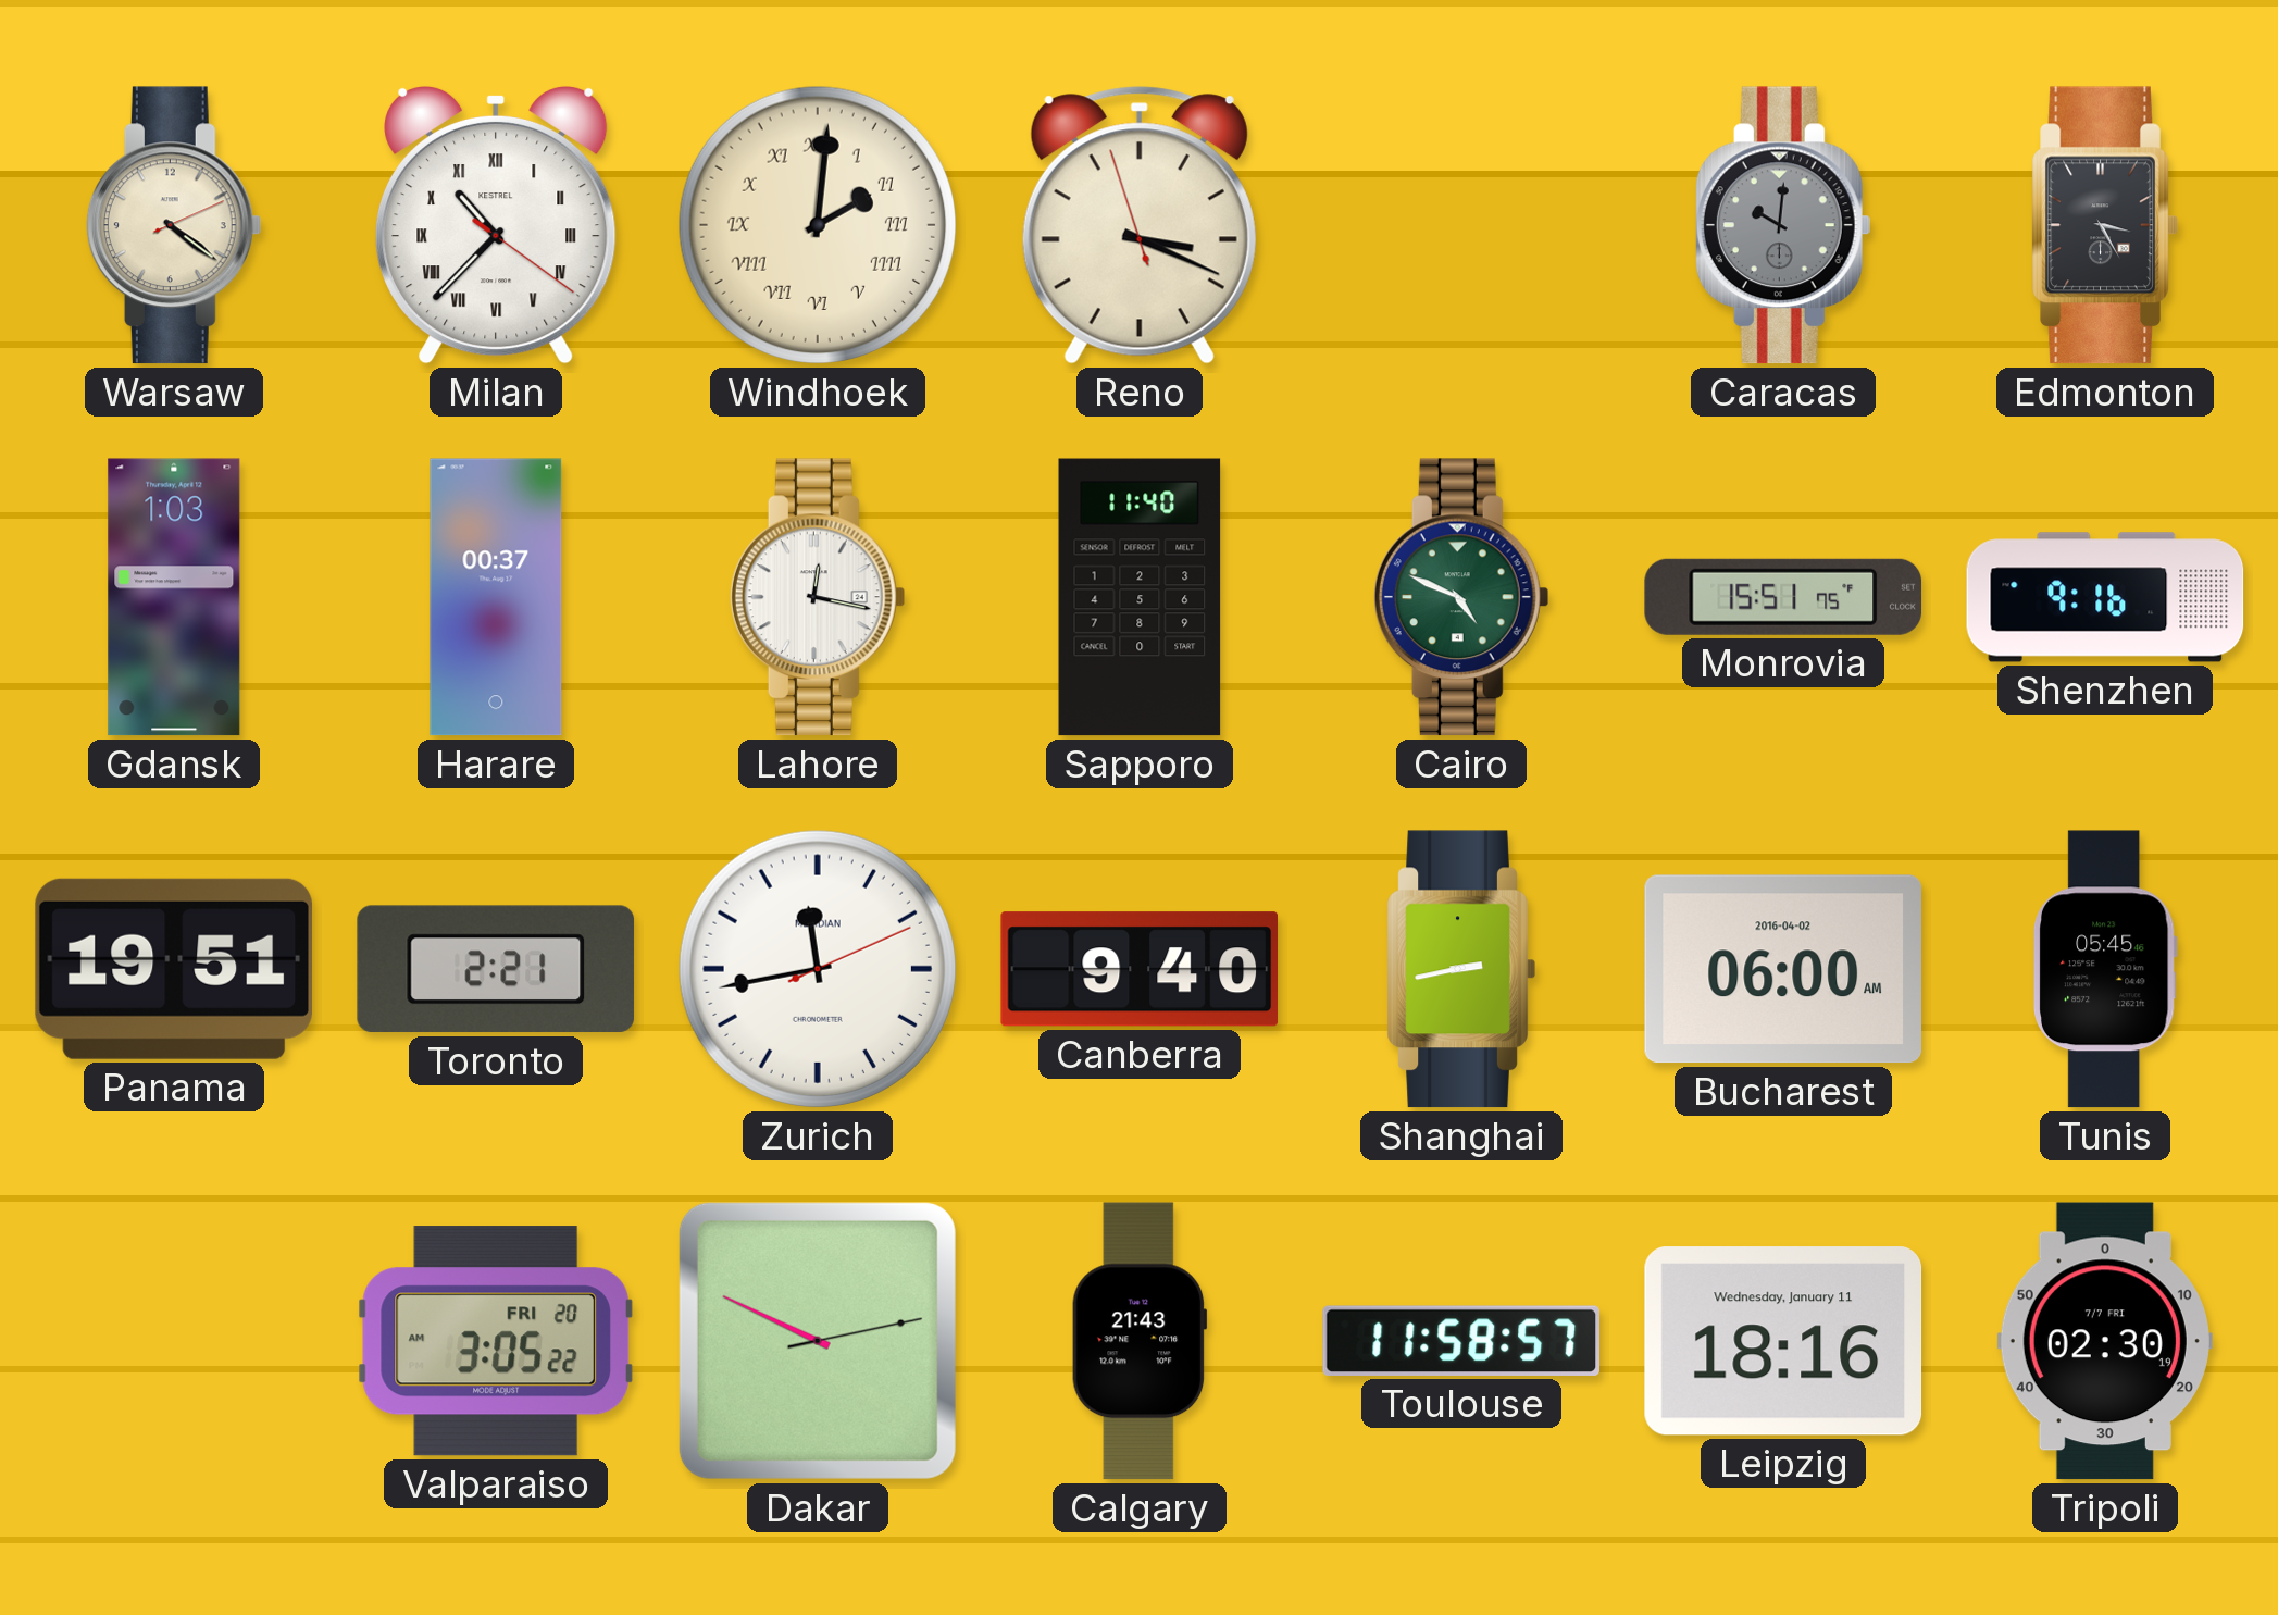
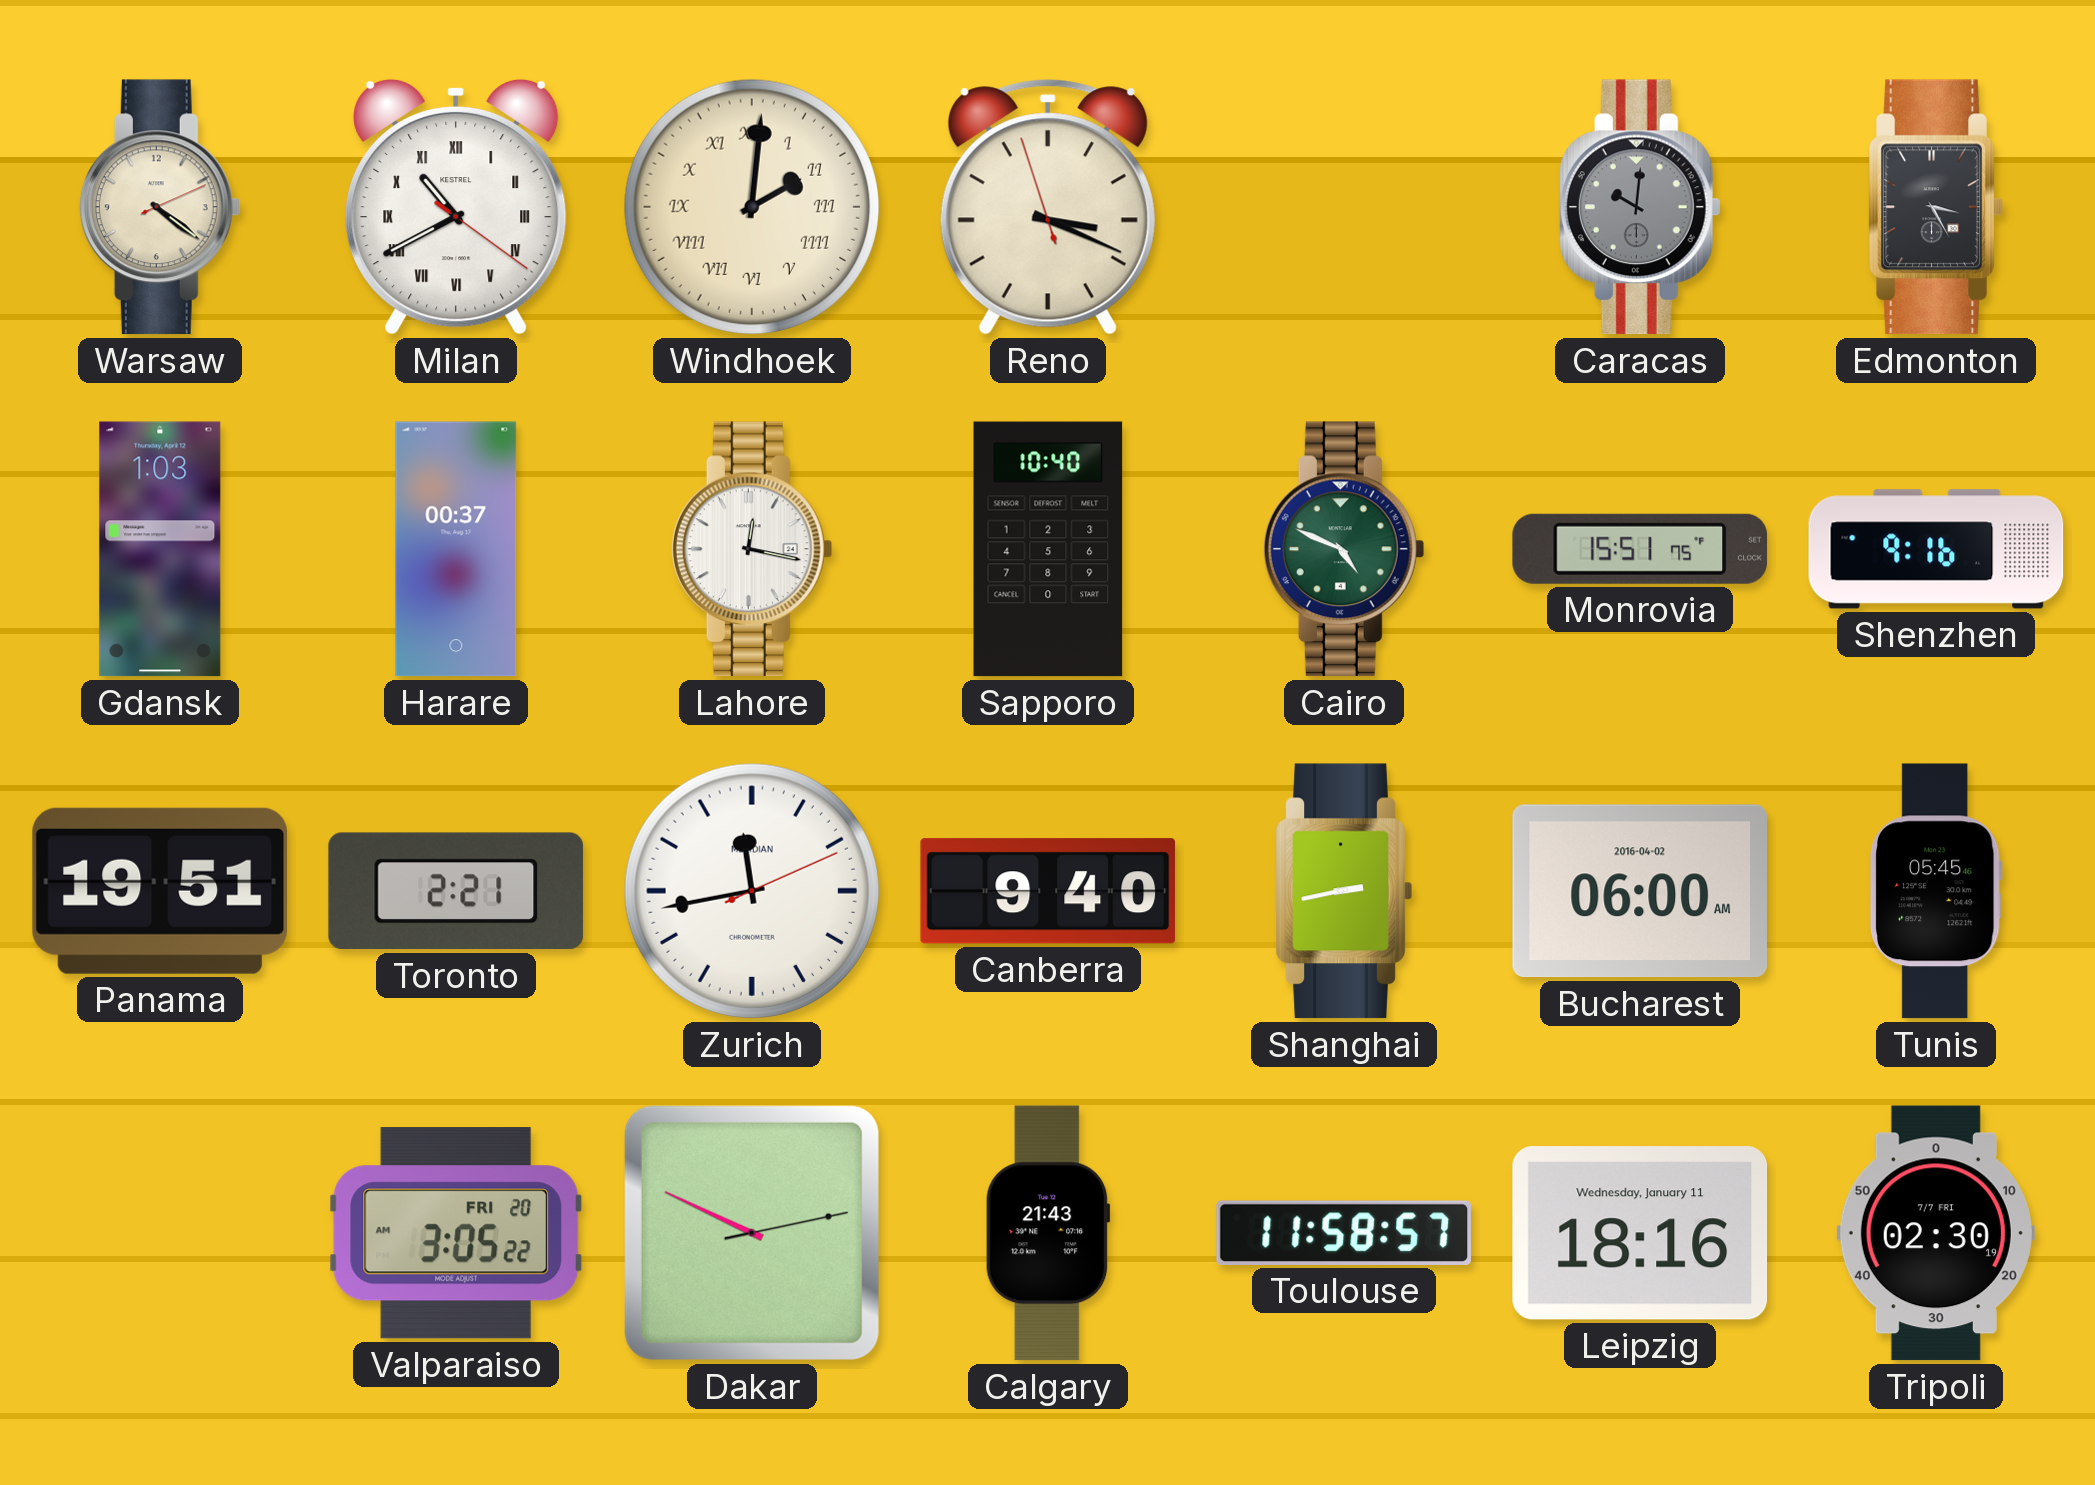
Milan: 10:37 -> 10:40
Sapporo: 11:40 -> 10:40
